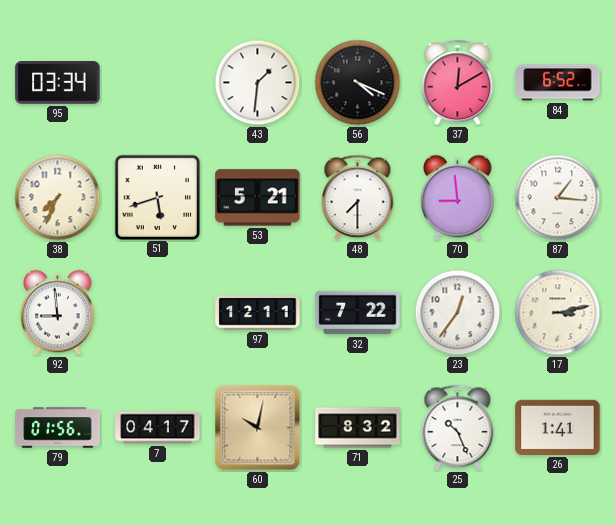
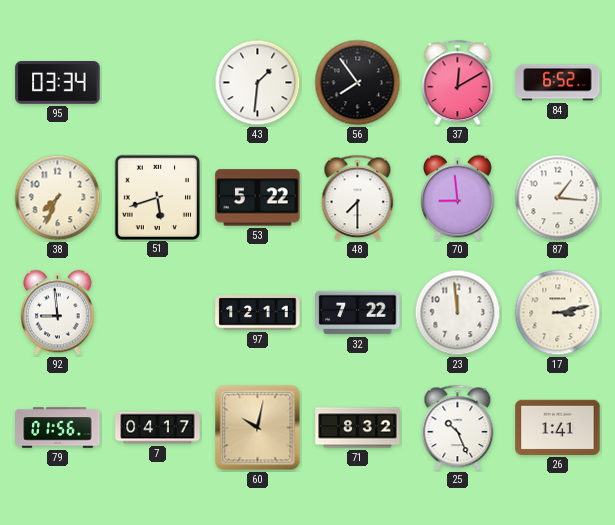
56: 4:19 -> 7:54
53: 5:21 -> 5:22
23: 12:36 -> 11:59
